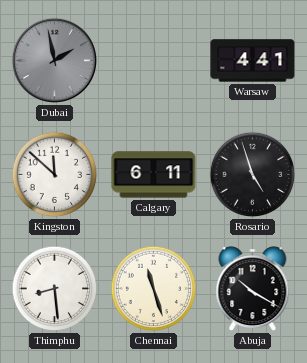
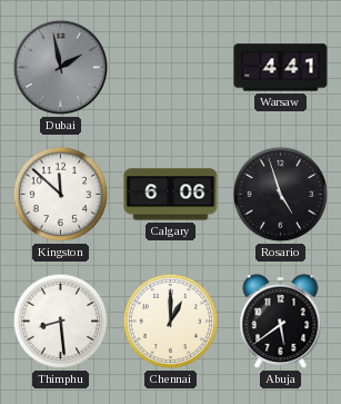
Calgary: 6:11 -> 6:06
Chennai: 11:27 -> 1:00
Abuja: 10:20 -> 5:39
